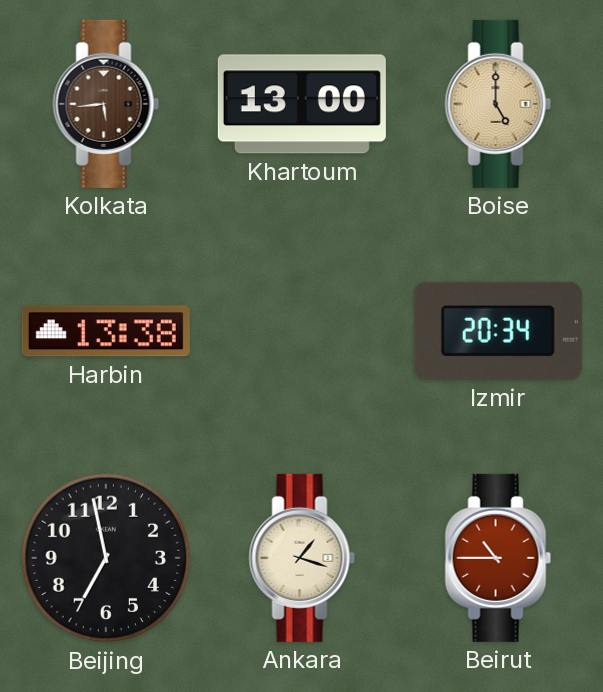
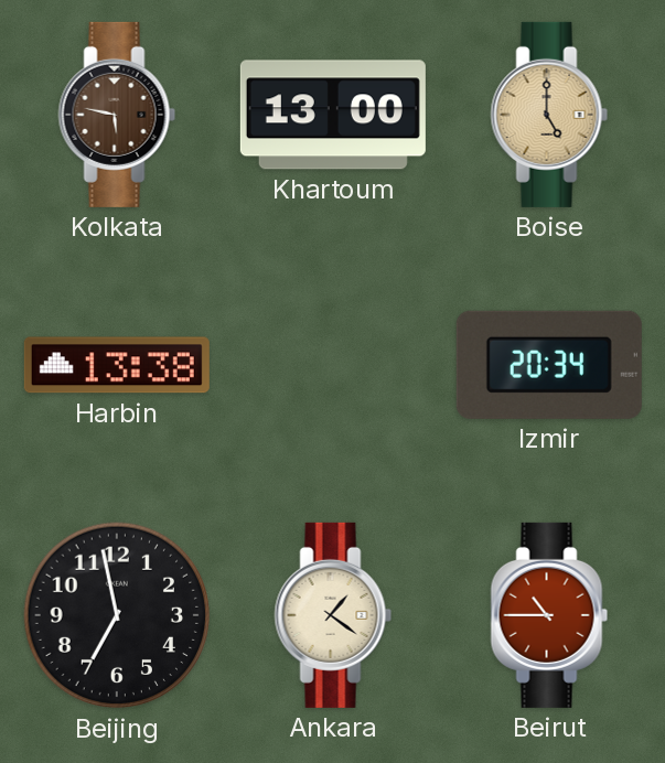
Kolkata: 5:44 -> 5:47
Ankara: 1:18 -> 1:21
